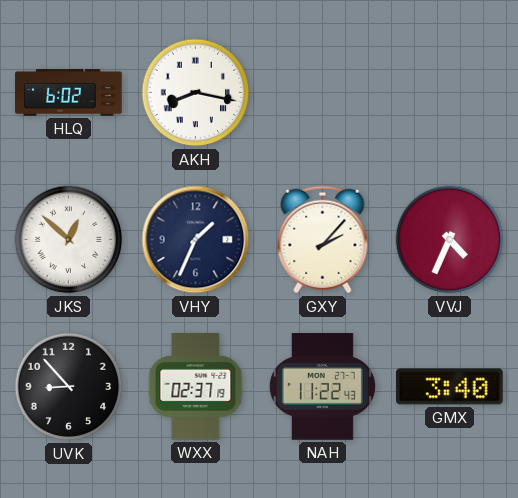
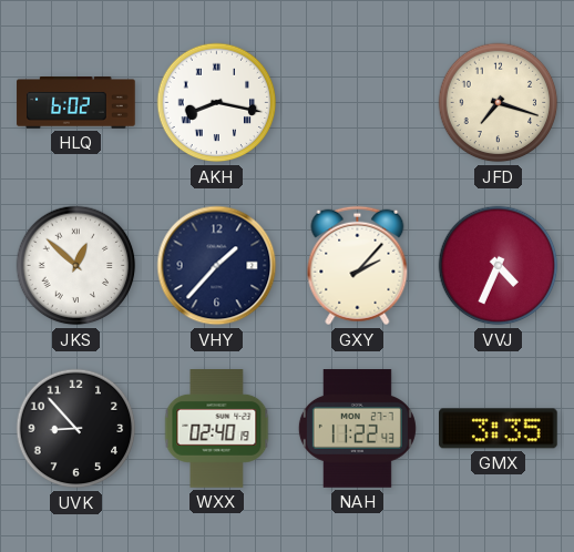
JFD: none -> 7:18
VHY: 1:34 -> 1:37
WXX: 02:37 -> 02:40
GMX: 3:40 -> 3:35
